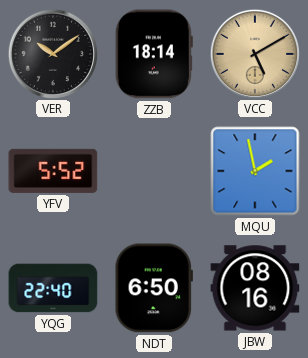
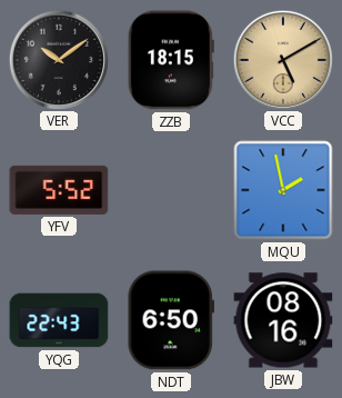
ZZB: 18:14 -> 18:15
YQG: 22:40 -> 22:43
